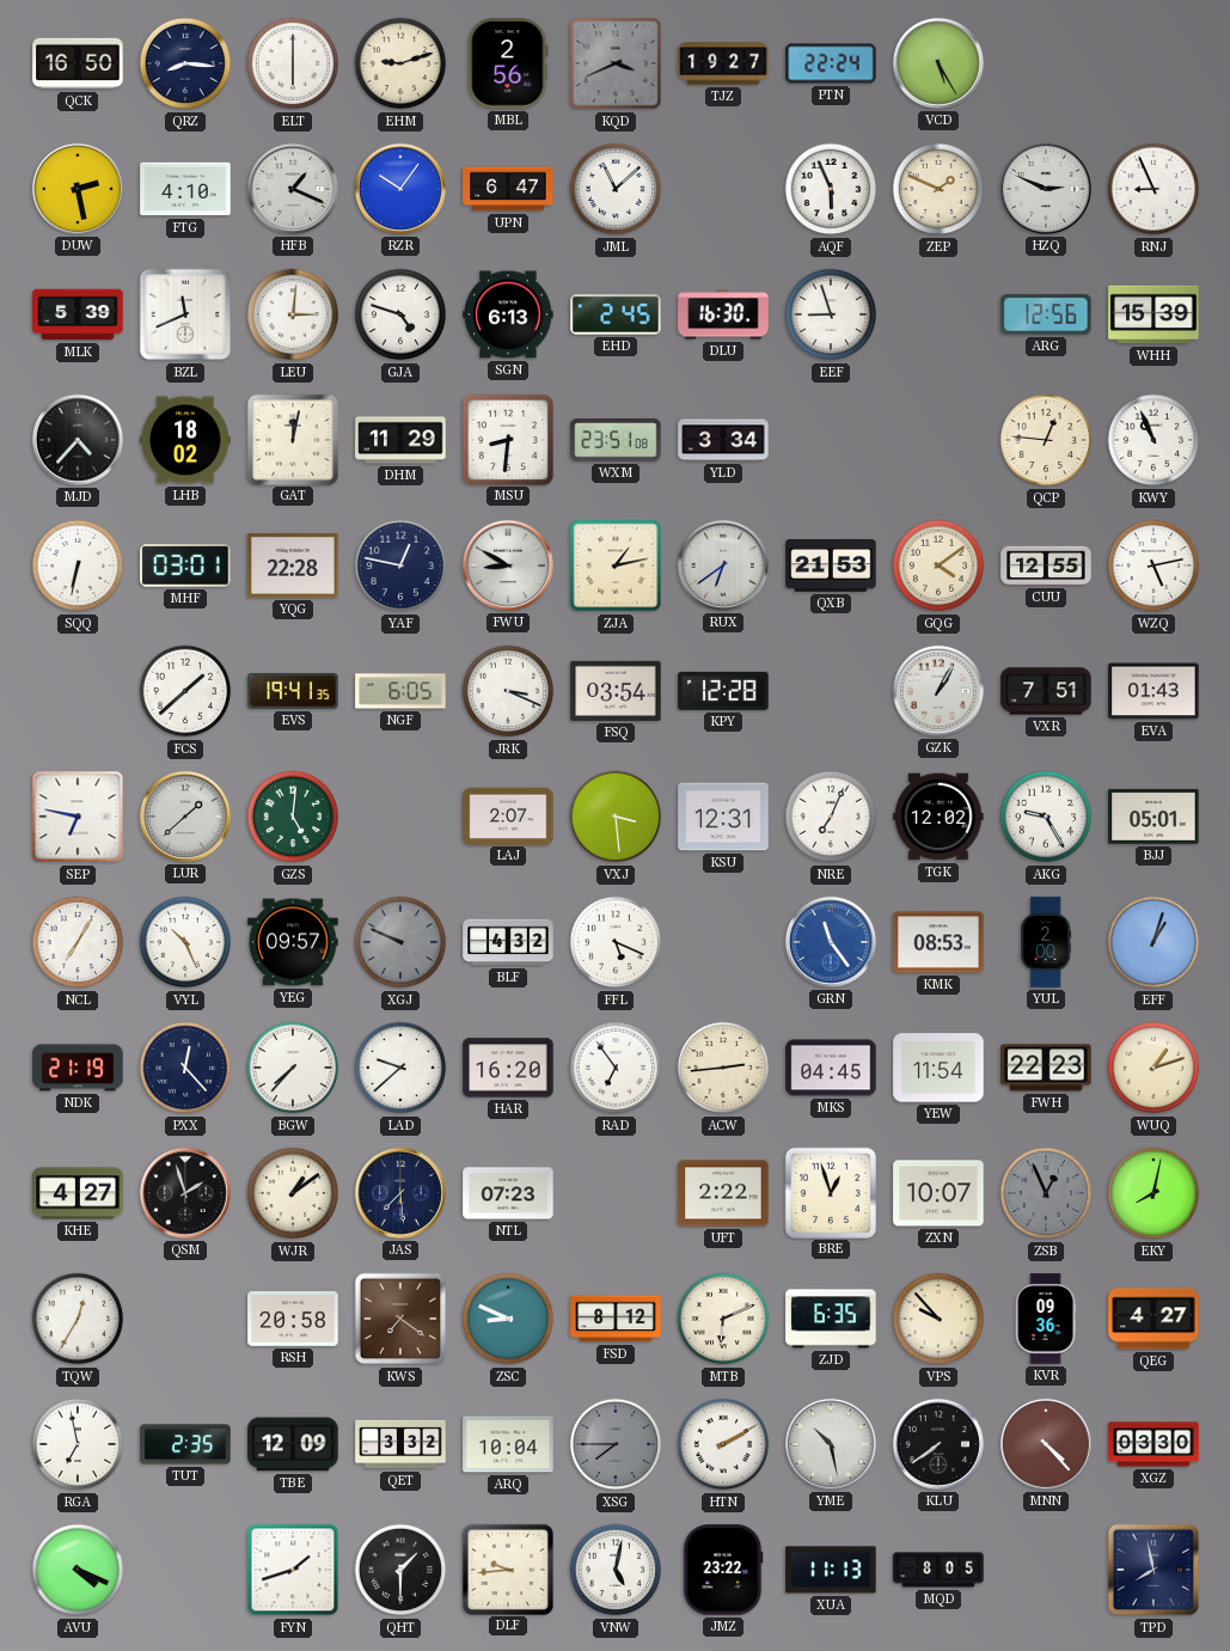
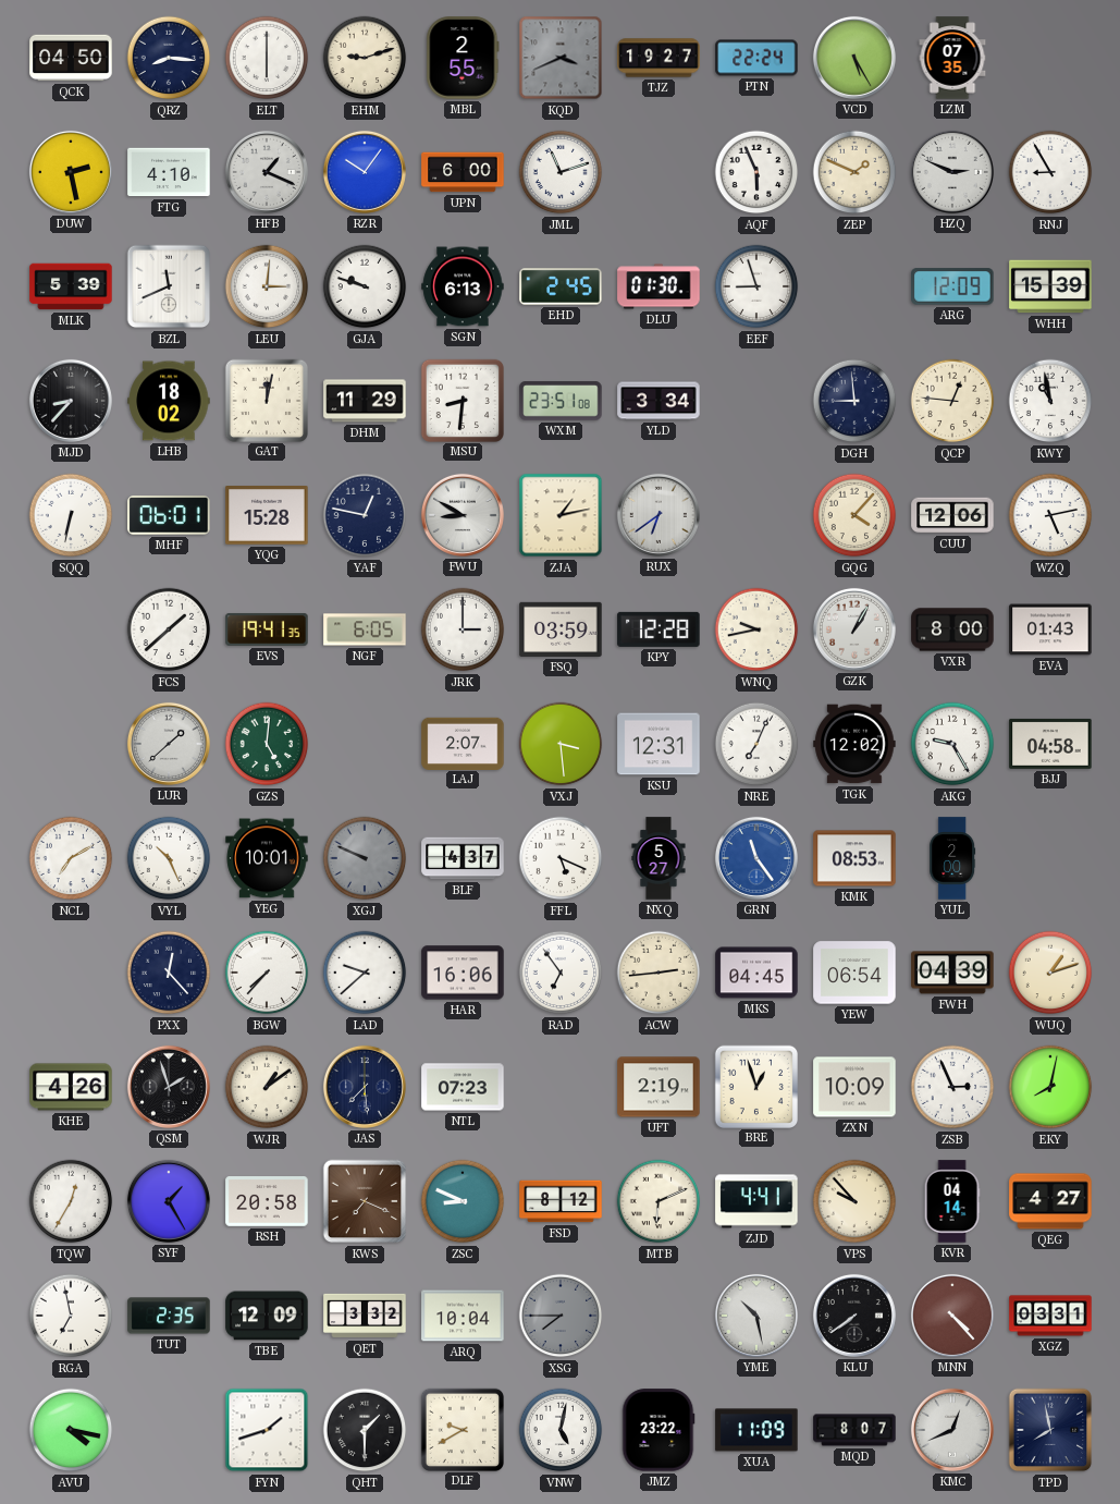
QCK: 16:50 -> 04:50
MBL: 2:56 -> 2:55
LZM: none -> 07:35
UPN: 6:47 -> 6:00
JML: 11:08 -> 11:12
RNJ: 8:56 -> 8:55
GJA: 4:48 -> 9:48
DLU: 16:30 -> 01:30
ARG: 12:56 -> 12:09
MJD: 4:37 -> 8:37
DGH: none -> 8:59
KWY: 10:56 -> 10:58
MHF: 03:01 -> 06:01
YQG: 22:28 -> 15:28
QXB: 21:53 -> none
GQG: 4:09 -> 4:07
CUU: 12:55 -> 12:06
JRK: 3:19 -> 3:00
FSQ: 03:54 -> 03:59
WNQ: none -> 9:43
VXR: 7:51 -> 8:00
SEP: 6:47 -> none
BJJ: 05:01 -> 04:58
NCL: 7:05 -> 7:10
YEG: 09:57 -> 10:01
BLF: 4:32 -> 4:37
NXQ: none -> 5:27
EFF: 1:03 -> none
NDK: 21:19 -> none
HAR: 16:20 -> 16:06
YEW: 11:54 -> 06:54
FWH: 22:23 -> 04:39
KHE: 4:27 -> 4:26
UFT: 2:22 -> 2:19
ZXN: 10:07 -> 10:09
ZSB: 12:56 -> 2:56
ZSB dial: grey -> white
SYF: none -> 1:25
KWS: 7:21 -> 7:19
ZJD: 6:35 -> 4:41
KVR: 09:36 -> 04:14
HTN: 2:10 -> none
XGZ: 03:30 -> 03:31
AVU: 4:19 -> 4:17
DLF: 9:44 -> 9:40
XUA: 11:13 -> 11:09
MQD: 8:05 -> 8:07
KMC: none -> 12:41
